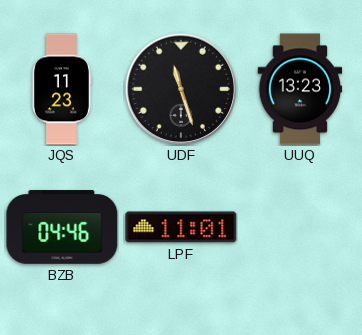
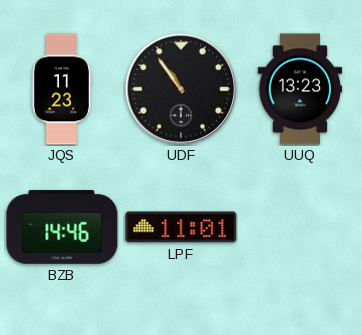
UDF: 11:27 -> 10:54
BZB: 04:46 -> 14:46
